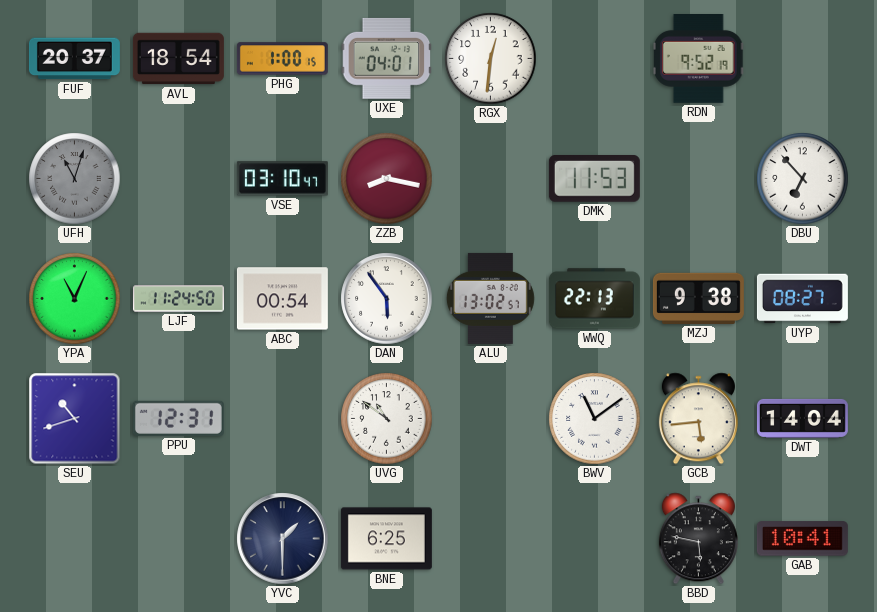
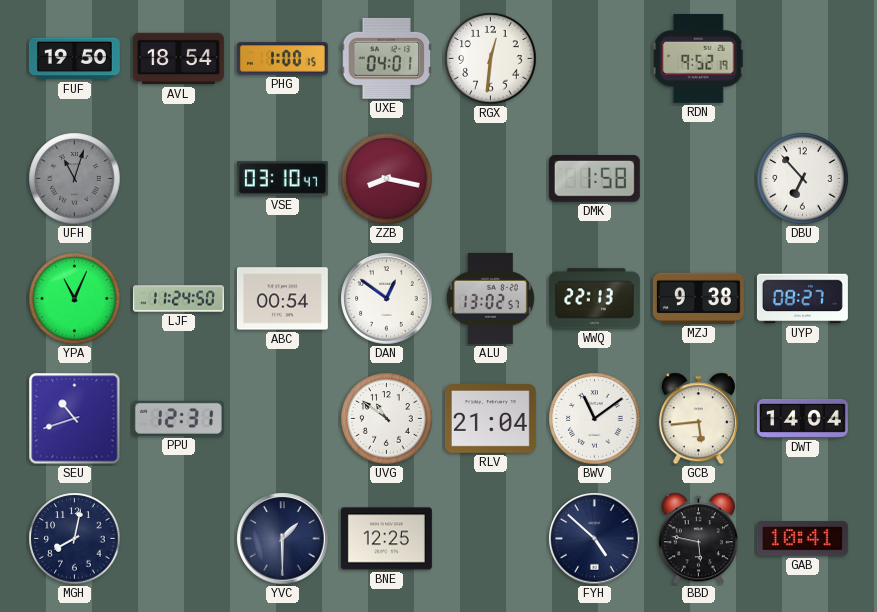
FUF: 20:37 -> 19:50
DMK: 11:53 -> 1:58
DAN: 5:54 -> 12:51
RLV: none -> 21:04
MGH: none -> 8:02
BNE: 6:25 -> 12:25
FYH: none -> 4:52
